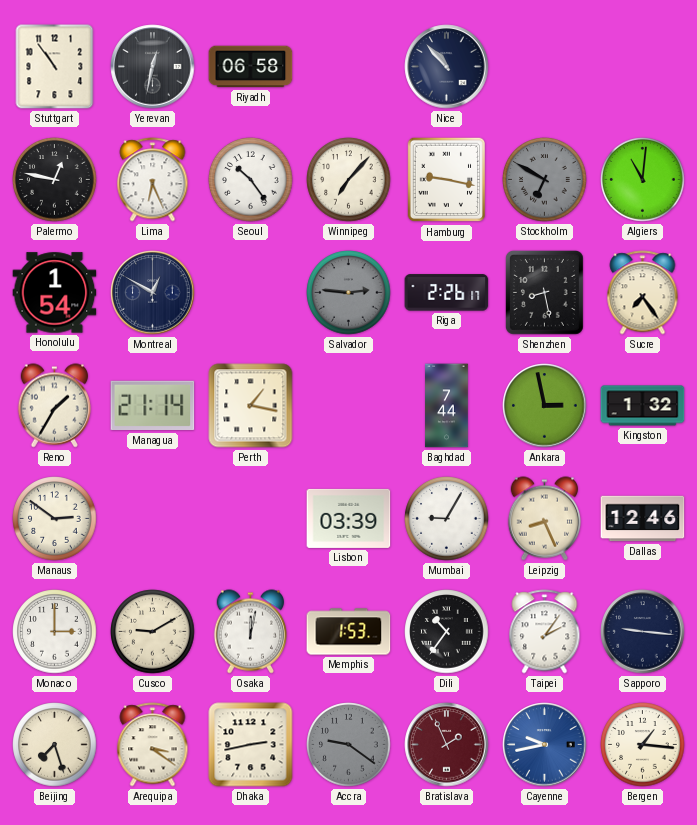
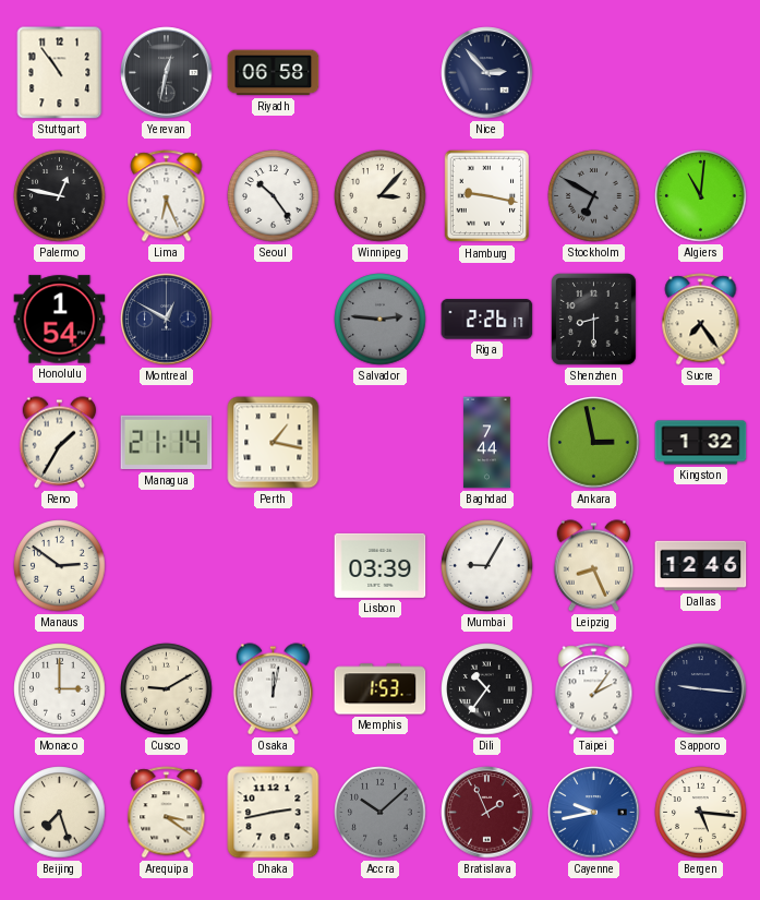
Nice: 10:53 -> 2:53
Winnipeg: 7:07 -> 3:07
Shenzhen: 8:28 -> 8:30
Accra: 9:21 -> 10:08
Bergen: 1:16 -> 5:16
